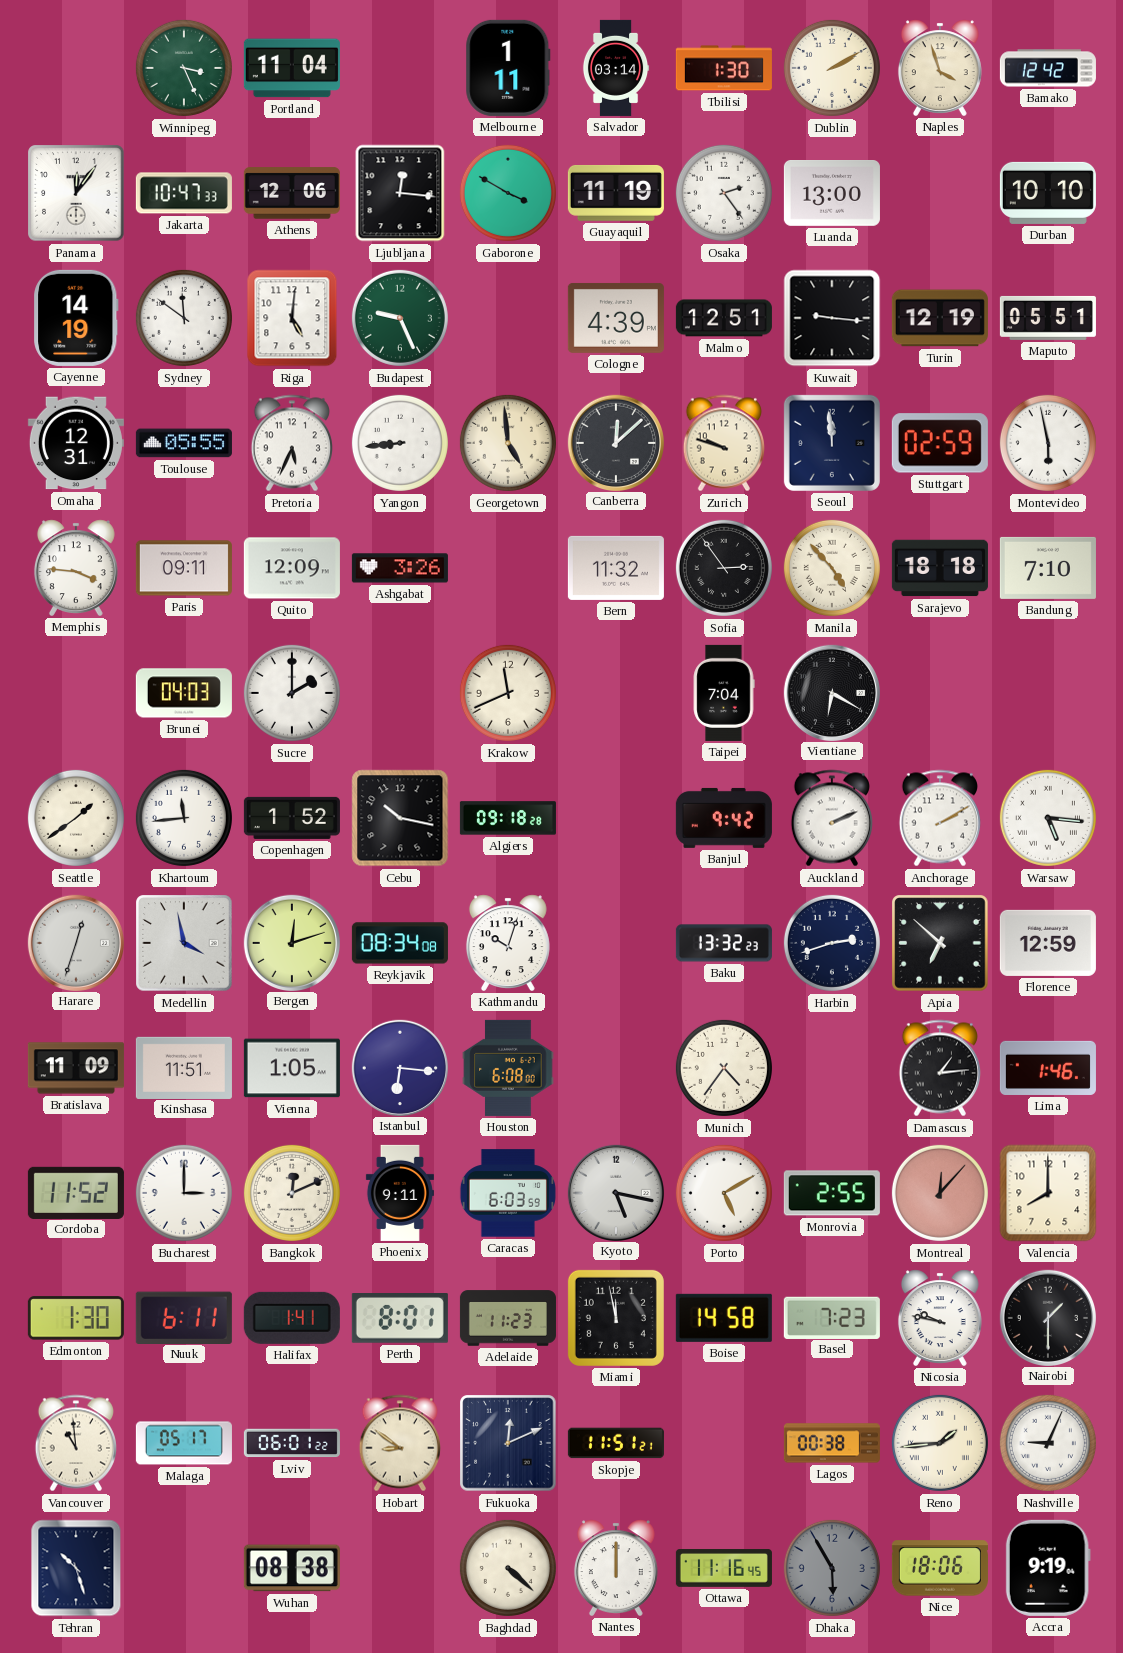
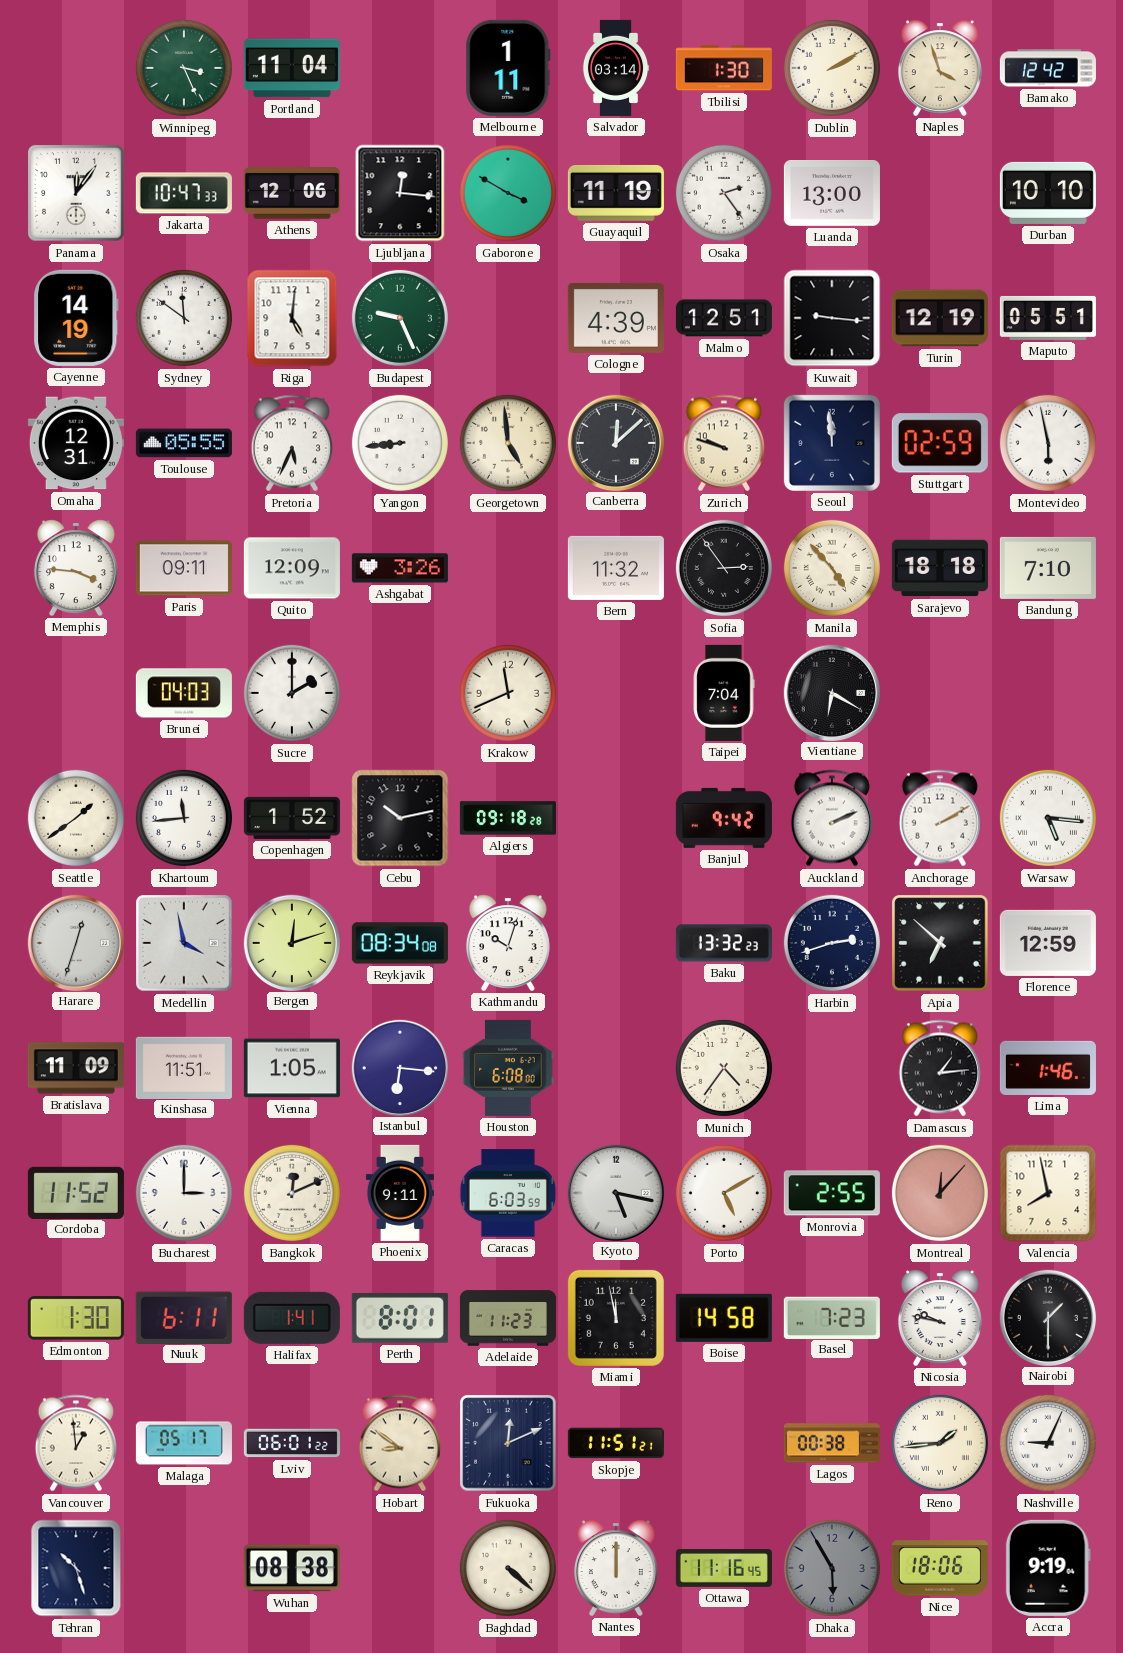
Cebu: 10:17 -> 10:13
Valencia: 8:00 -> 7:58
Vancouver: 10:59 -> 12:59
